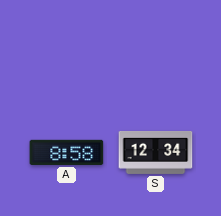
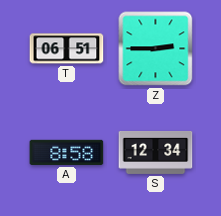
T: none -> 06:51
Z: none -> 2:45
